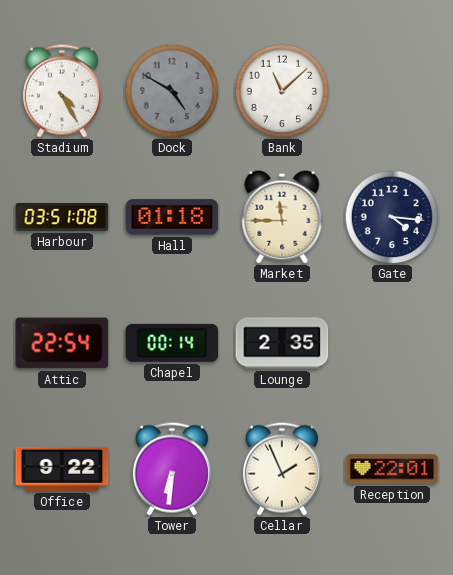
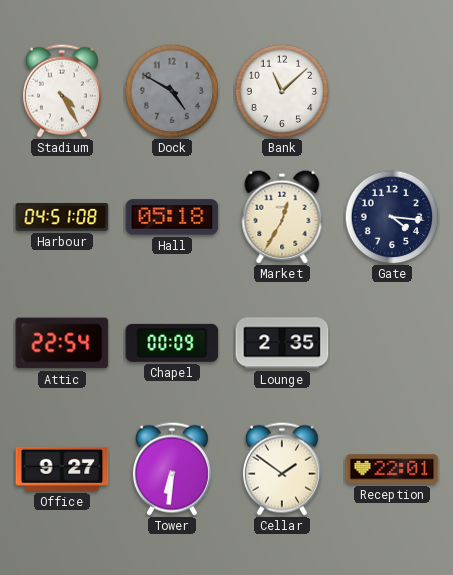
Harbour: 03:51 -> 04:51
Hall: 01:18 -> 05:18
Market: 11:45 -> 12:35
Chapel: 00:14 -> 00:09
Office: 9:22 -> 9:27
Cellar: 1:56 -> 1:51
